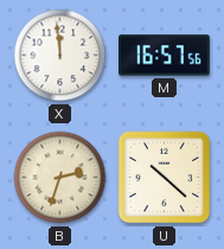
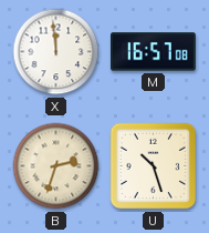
M: 16:57:56 -> 16:57:08
U: 10:22 -> 10:27
